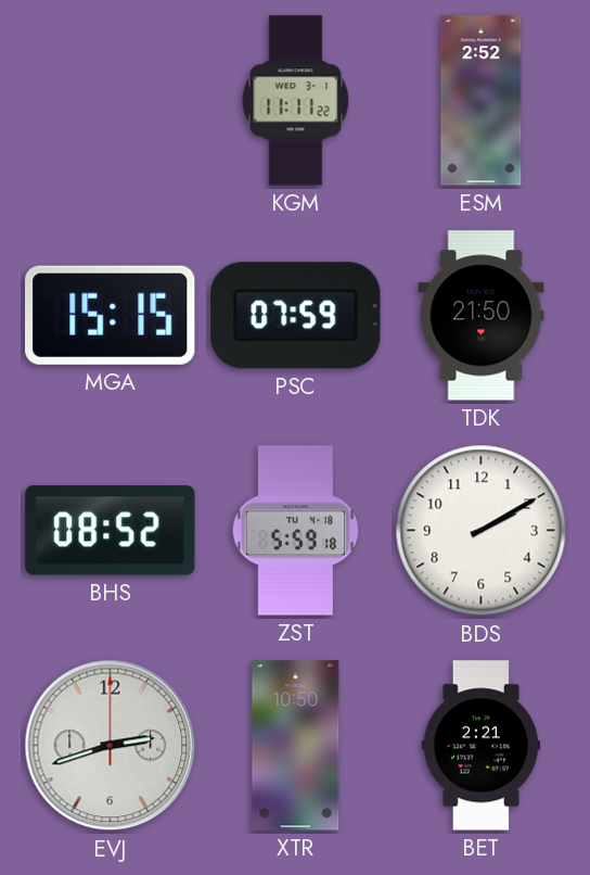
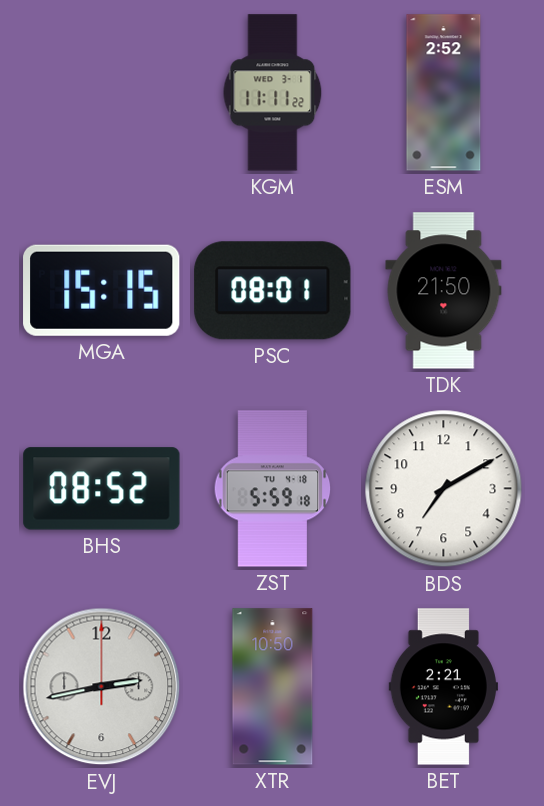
PSC: 07:59 -> 08:01
BDS: 2:10 -> 7:10
EVJ: 2:42 -> 2:43
